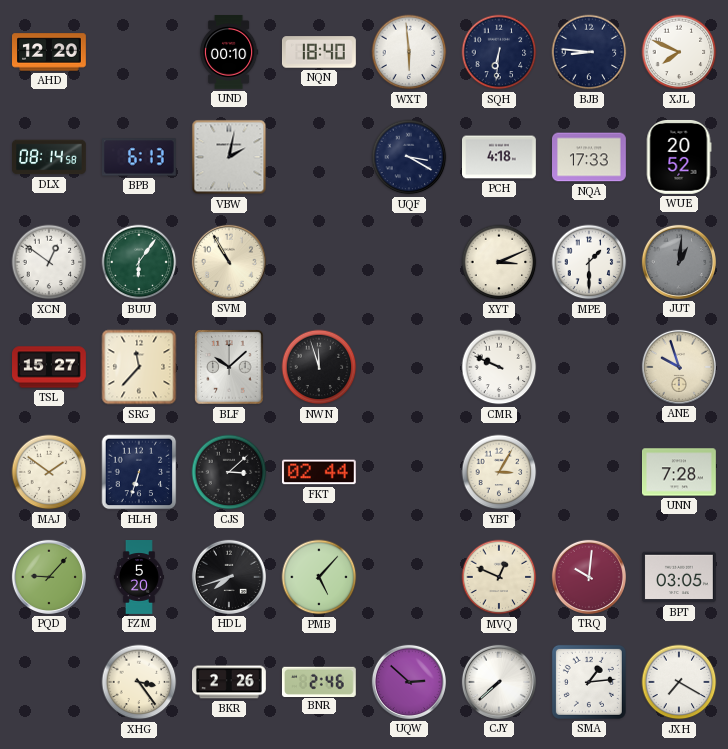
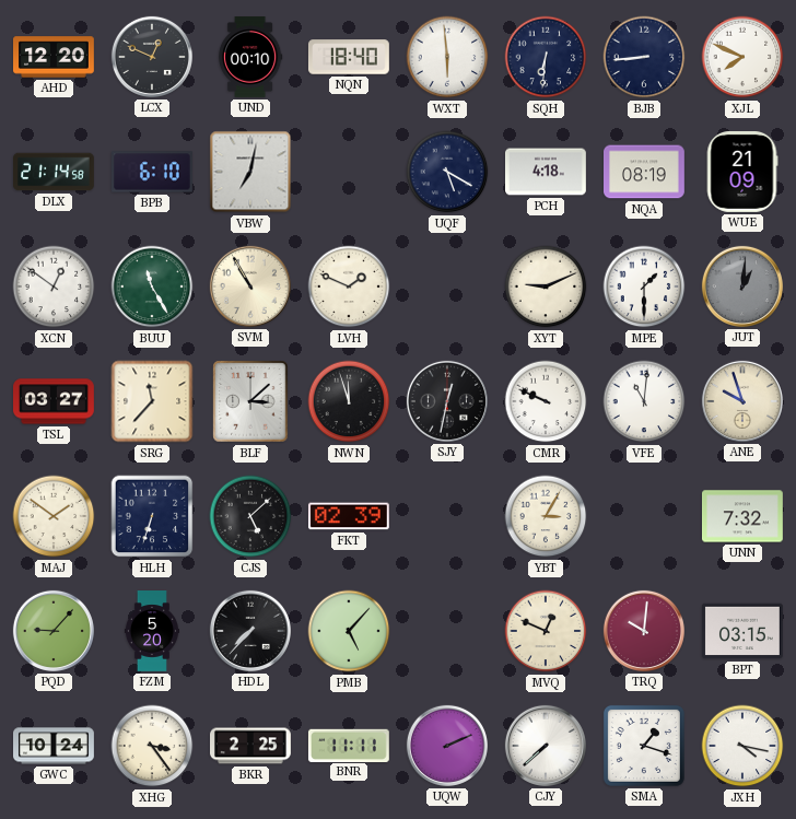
LCX: none -> 12:49
BJB: 8:46 -> 8:44
DLX: 08:14 -> 21:14
BPB: 6:13 -> 6:10
VBW: 2:02 -> 7:02
UQF: 3:20 -> 5:20
NQA: 17:33 -> 08:19
WUE: 20:52 -> 21:09
BUU: 6:06 -> 11:25
LVH: none -> 1:49
XYT: 3:11 -> 9:11
TSL: 15:27 -> 03:27
BLF: 10:08 -> 3:08
SJY: none -> 12:32
VFE: none -> 11:01
CJS: 3:08 -> 5:08
FKT: 02:44 -> 02:39
UNN: 7:28 -> 7:32
HDL: 7:42 -> 7:37
BPT: 03:05 -> 03:15
GWC: none -> 10:24
BKR: 2:26 -> 2:25
BNR: 2:46 -> 11:11
UQW: 2:52 -> 2:11
SMA: 1:14 -> 1:18
JXH: 7:20 -> 4:17
